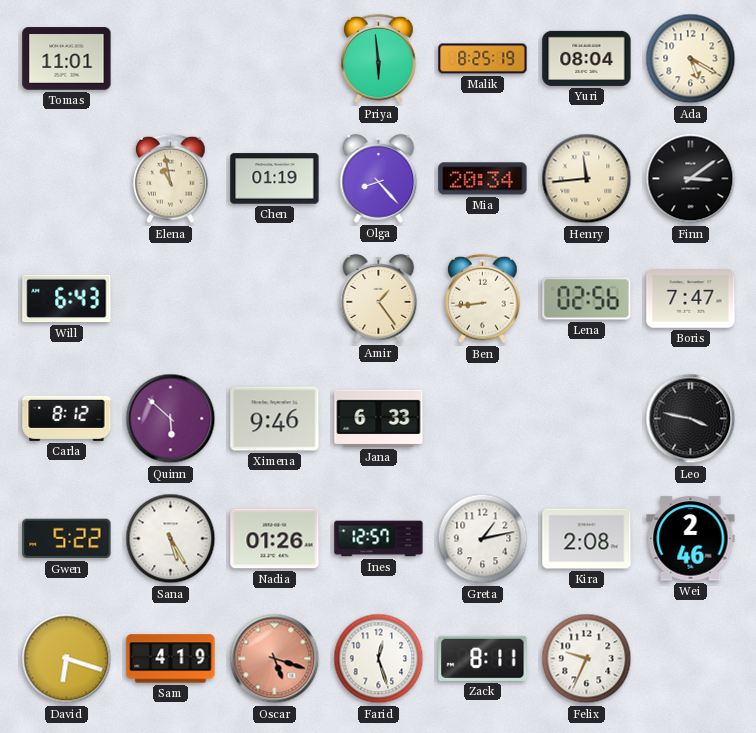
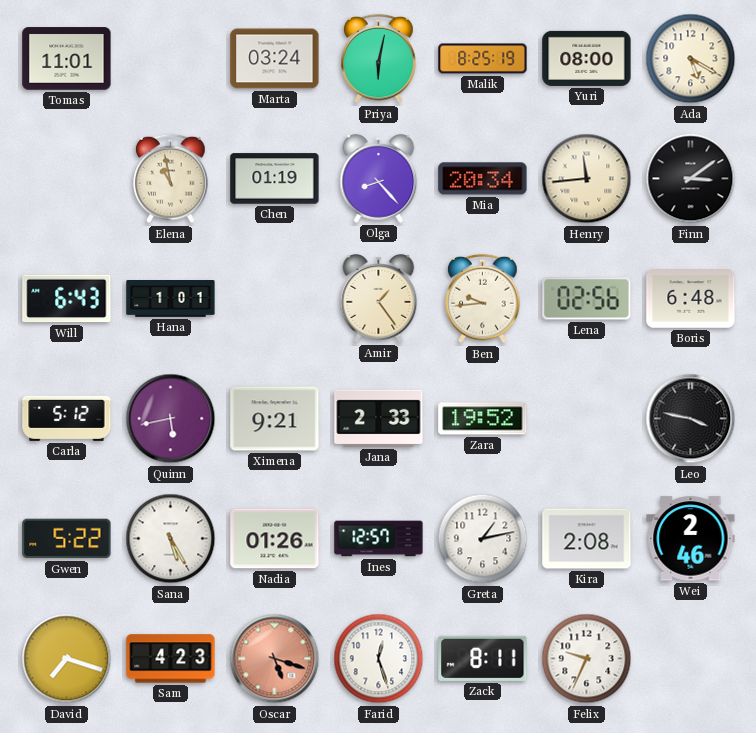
Marta: none -> 03:24
Priya: 5:59 -> 6:02
Yuri: 08:04 -> 08:00
Hana: none -> 1:01
Ben: 8:44 -> 9:44
Boris: 7:47 -> 6:48
Carla: 8:12 -> 5:12
Quinn: 5:52 -> 5:43
Ximena: 9:46 -> 9:21
Jana: 6:33 -> 2:33
Zara: none -> 19:52
David: 6:18 -> 7:18
Sam: 4:19 -> 4:23
